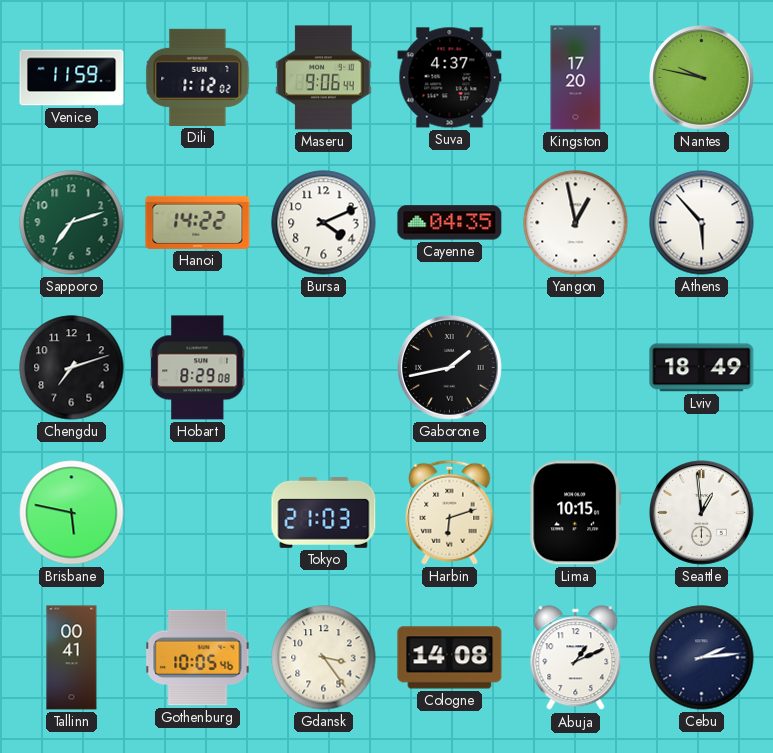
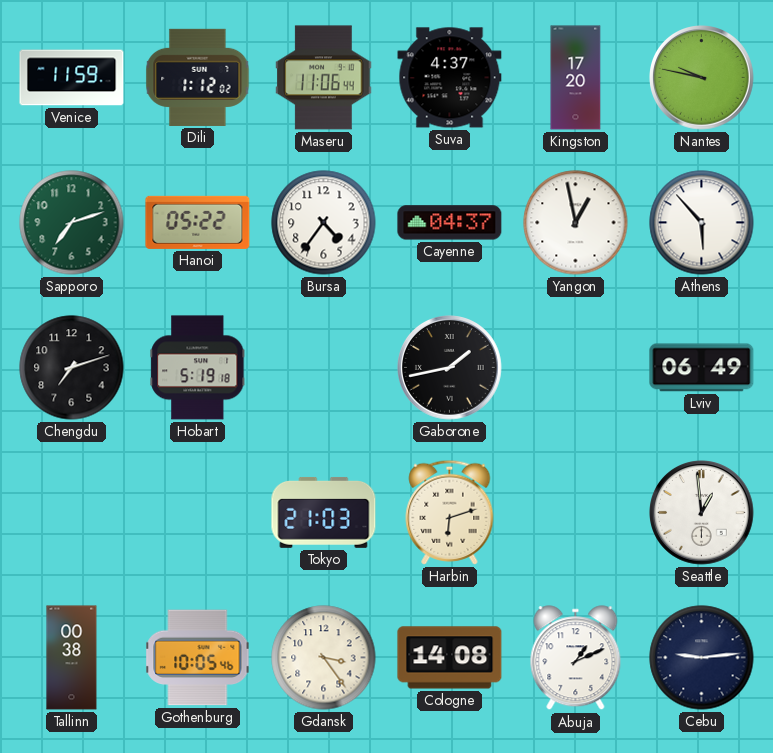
Maseru: 9:06 -> 11:06
Hanoi: 14:22 -> 05:22
Bursa: 4:11 -> 4:36
Cayenne: 04:35 -> 04:37
Hobart: 8:29 -> 5:19
Lviv: 18:49 -> 06:49
Brisbane: 5:47 -> none
Lima: 10:15 -> none
Tallinn: 00:41 -> 00:38
Cebu: 2:14 -> 9:14
